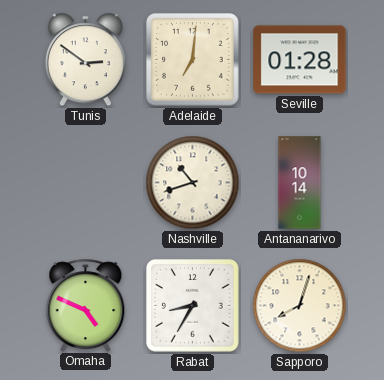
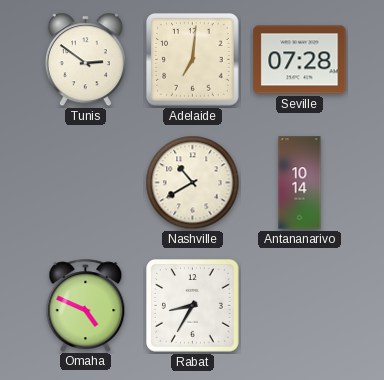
Seville: 01:28 -> 07:28
Nashville: 10:42 -> 10:40
Sapporo: 8:03 -> none
